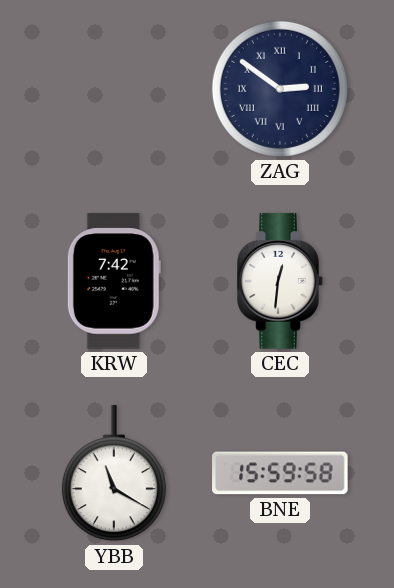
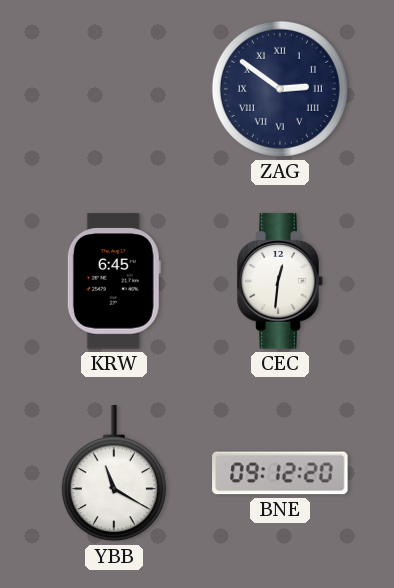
KRW: 7:42 -> 6:45
BNE: 15:59 -> 09:12
